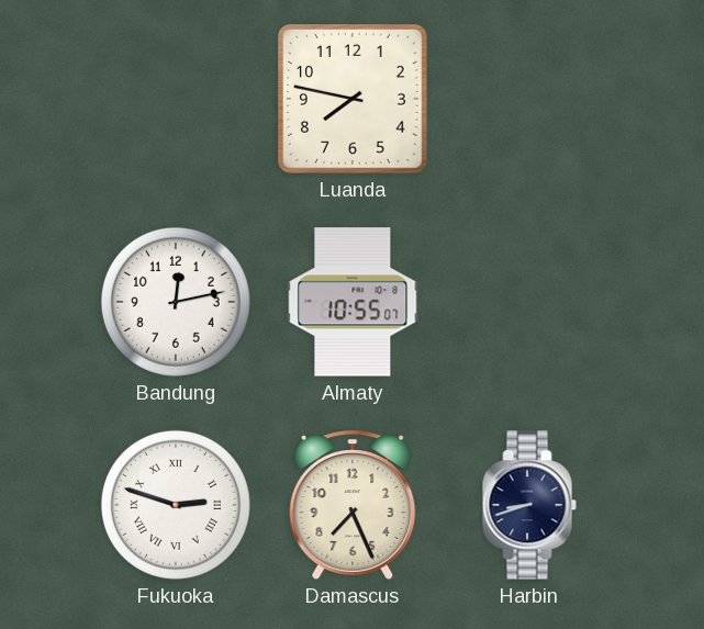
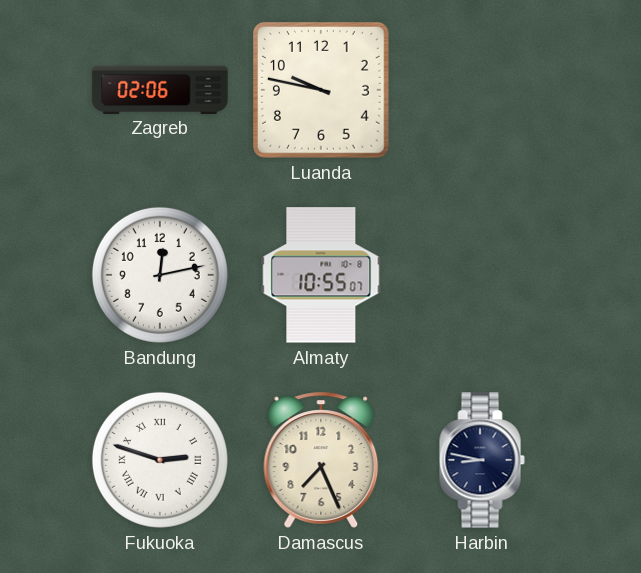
Zagreb: none -> 02:06
Luanda: 7:47 -> 9:47
Harbin: 8:42 -> 8:47
